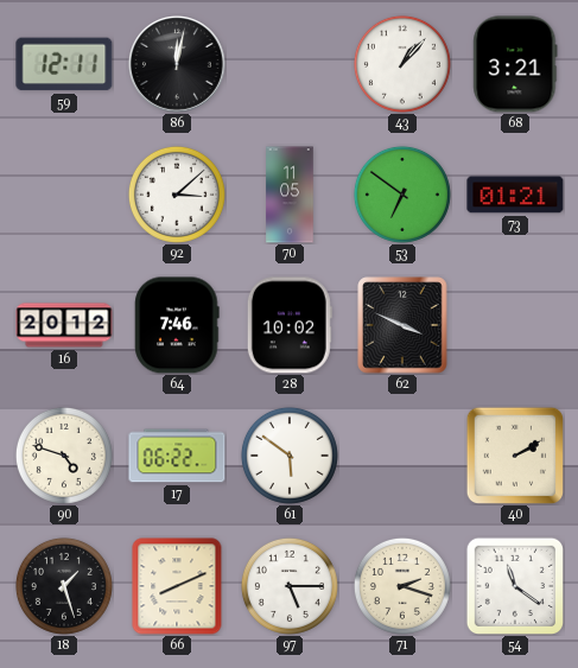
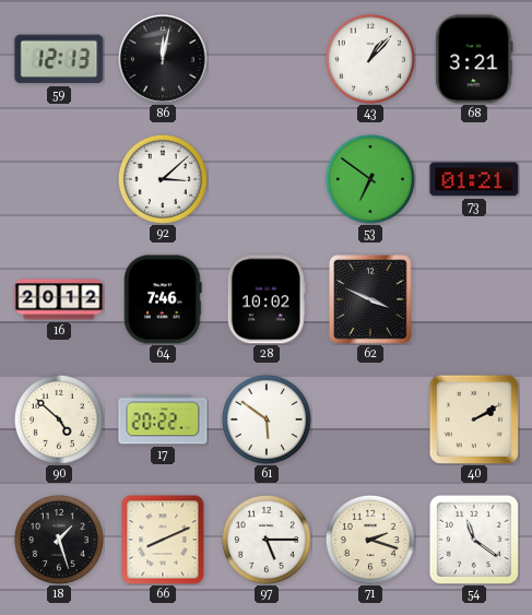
59: 12:11 -> 12:13
70: 11:05 -> none
90: 4:48 -> 4:52
17: 06:22 -> 20:22
